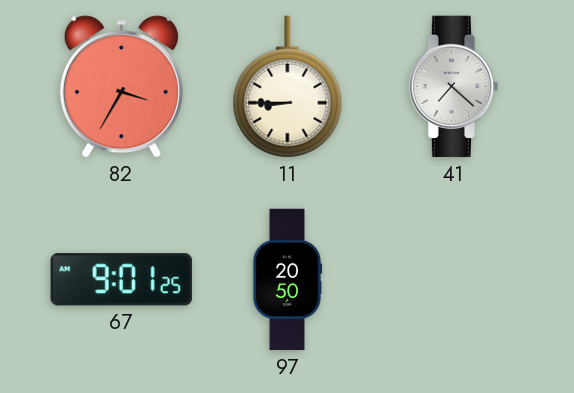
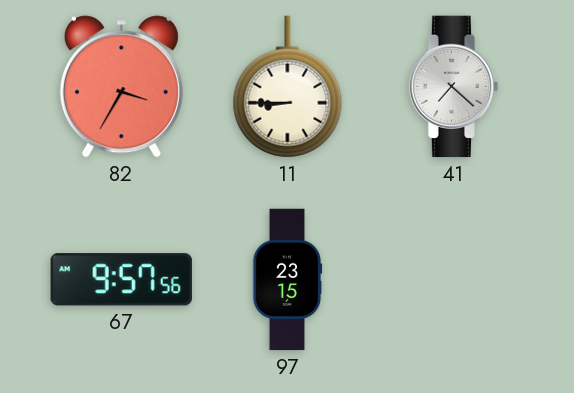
67: 9:01 -> 9:57
97: 20:50 -> 23:15
